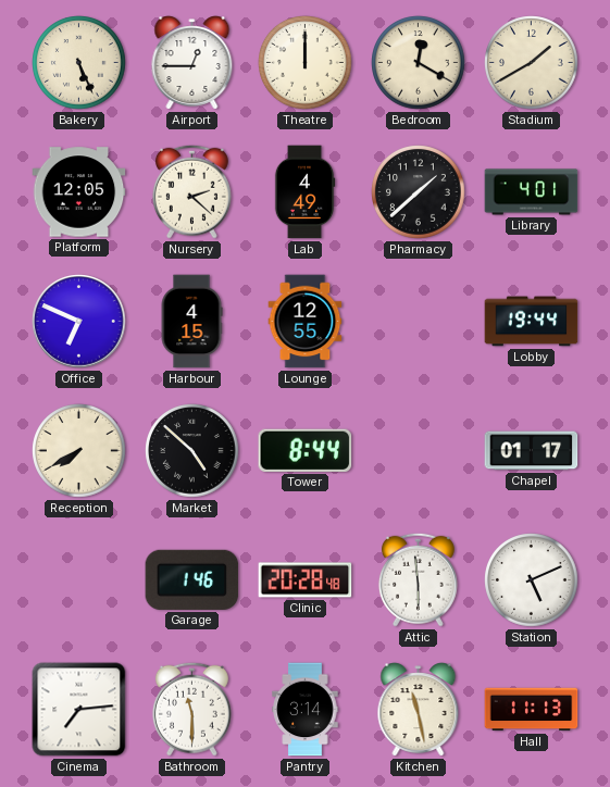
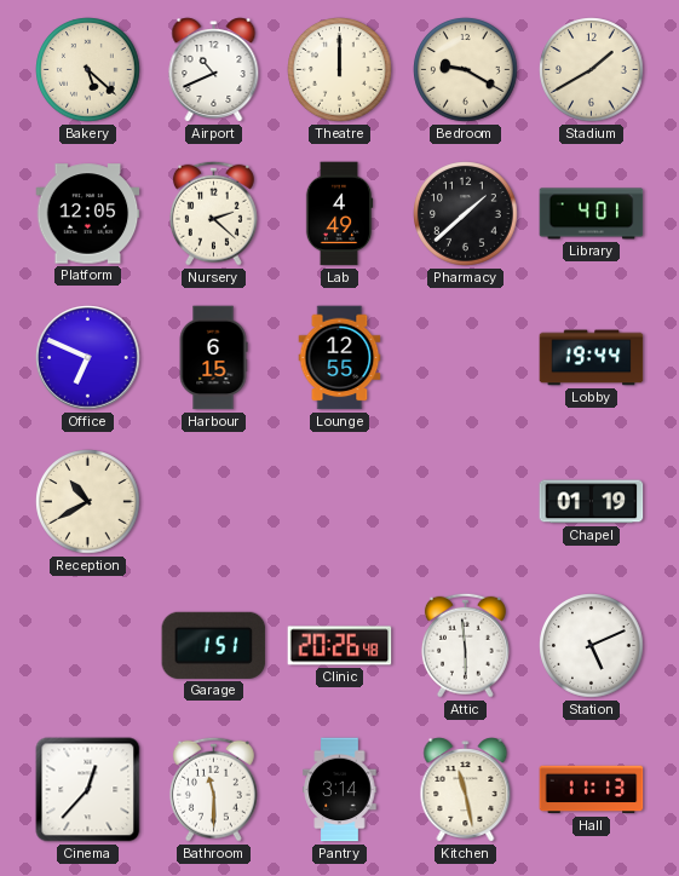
Bakery: 5:26 -> 5:22
Airport: 12:45 -> 10:41
Bedroom: 12:20 -> 9:20
Harbour: 4:15 -> 6:15
Reception: 7:40 -> 10:40
Market: 4:52 -> none
Tower: 8:44 -> none
Chapel: 01:17 -> 01:19
Garage: 1:46 -> 1:51
Clinic: 20:28 -> 20:26
Cinema: 7:14 -> 12:37
